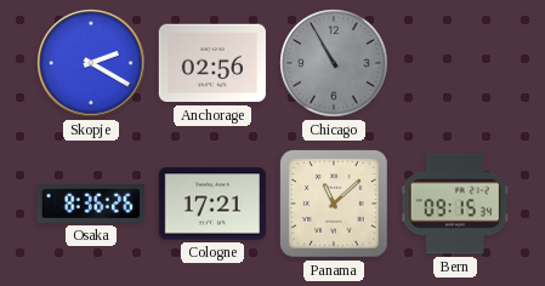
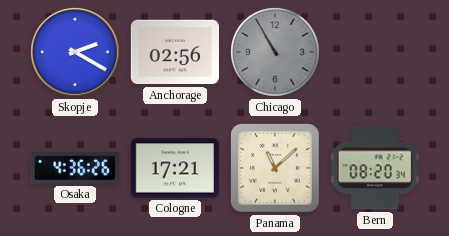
Osaka: 8:36 -> 4:36
Bern: 09:15 -> 08:20
